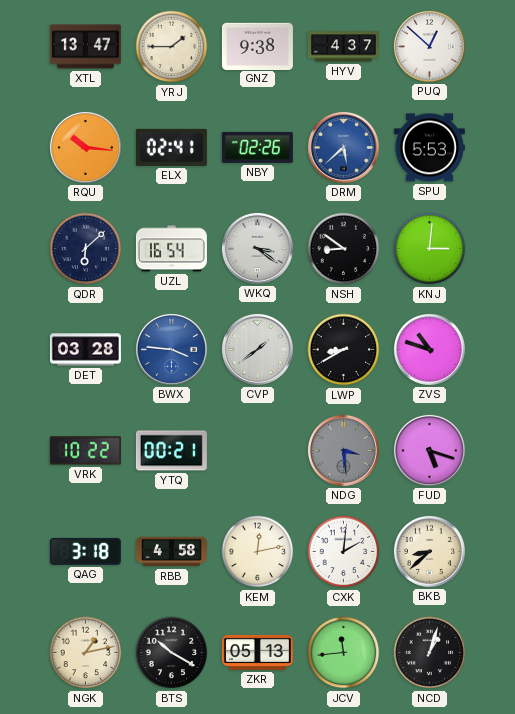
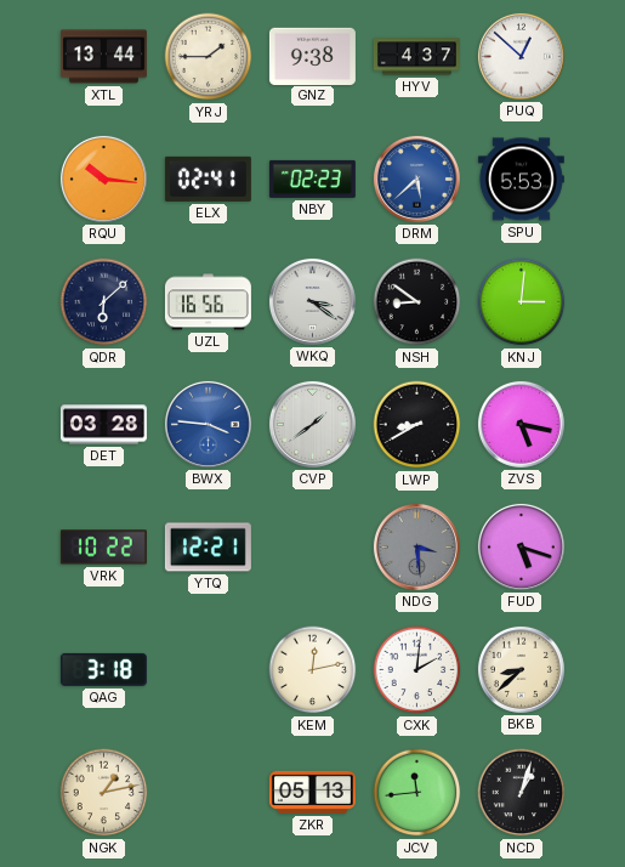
XTL: 13:47 -> 13:44
NBY: 02:26 -> 02:23
UZL: 16:54 -> 16:56
ZVS: 10:48 -> 5:17
YTQ: 00:21 -> 12:21
RBB: 4:58 -> none
BTS: 10:20 -> none
